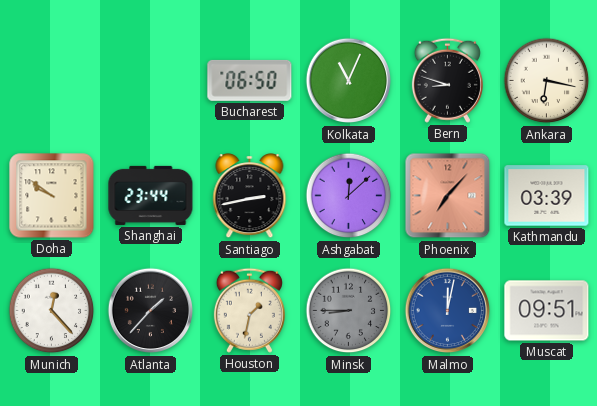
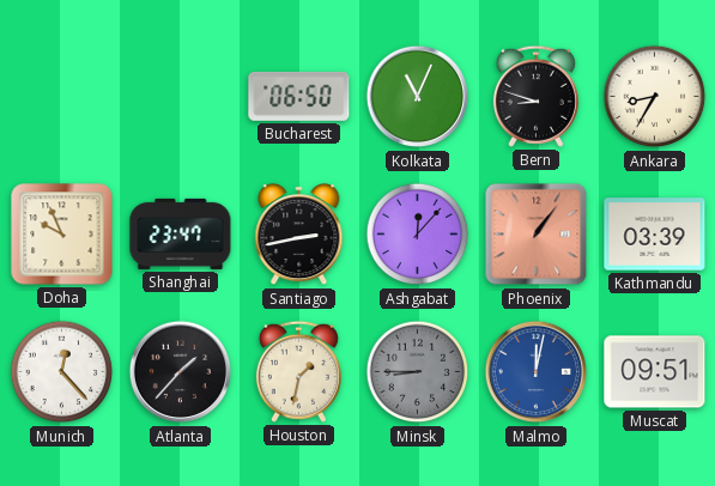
Ankara: 6:17 -> 8:35
Doha: 9:51 -> 9:56
Shanghai: 23:44 -> 23:47
Ashgabat: 12:08 -> 12:07
Phoenix: 7:07 -> 1:06
